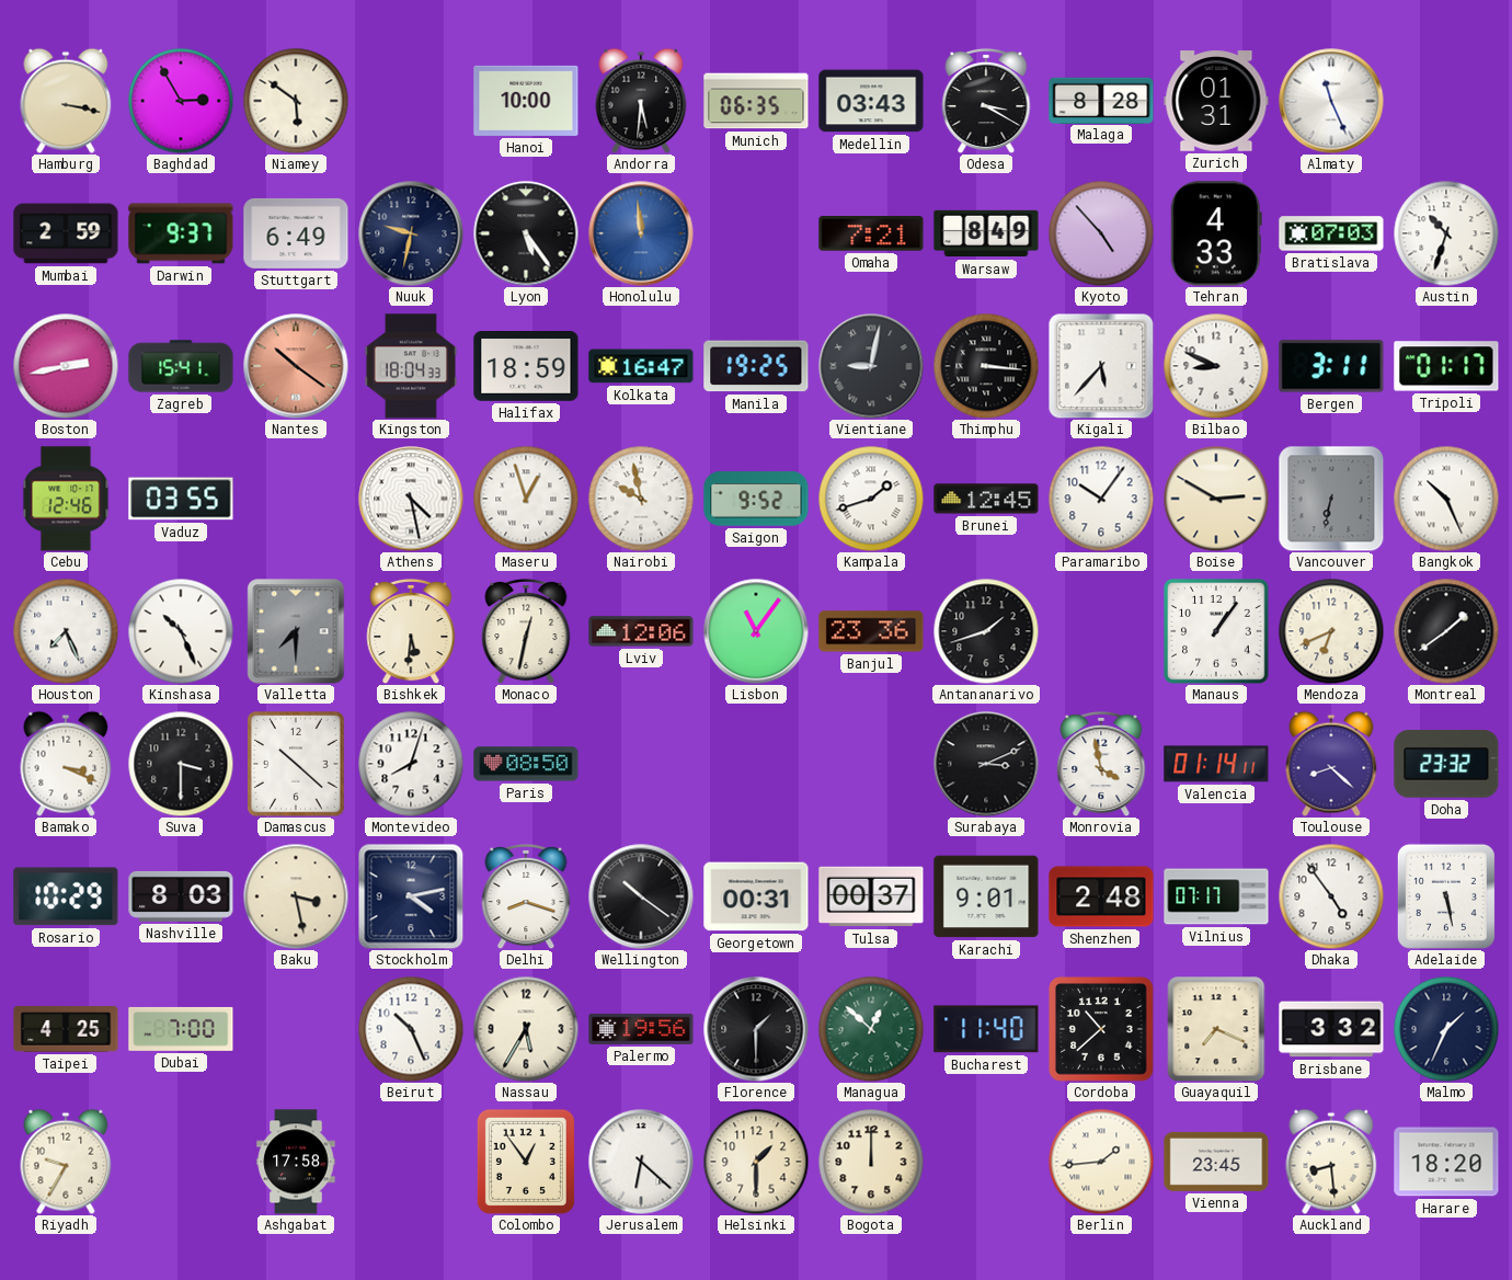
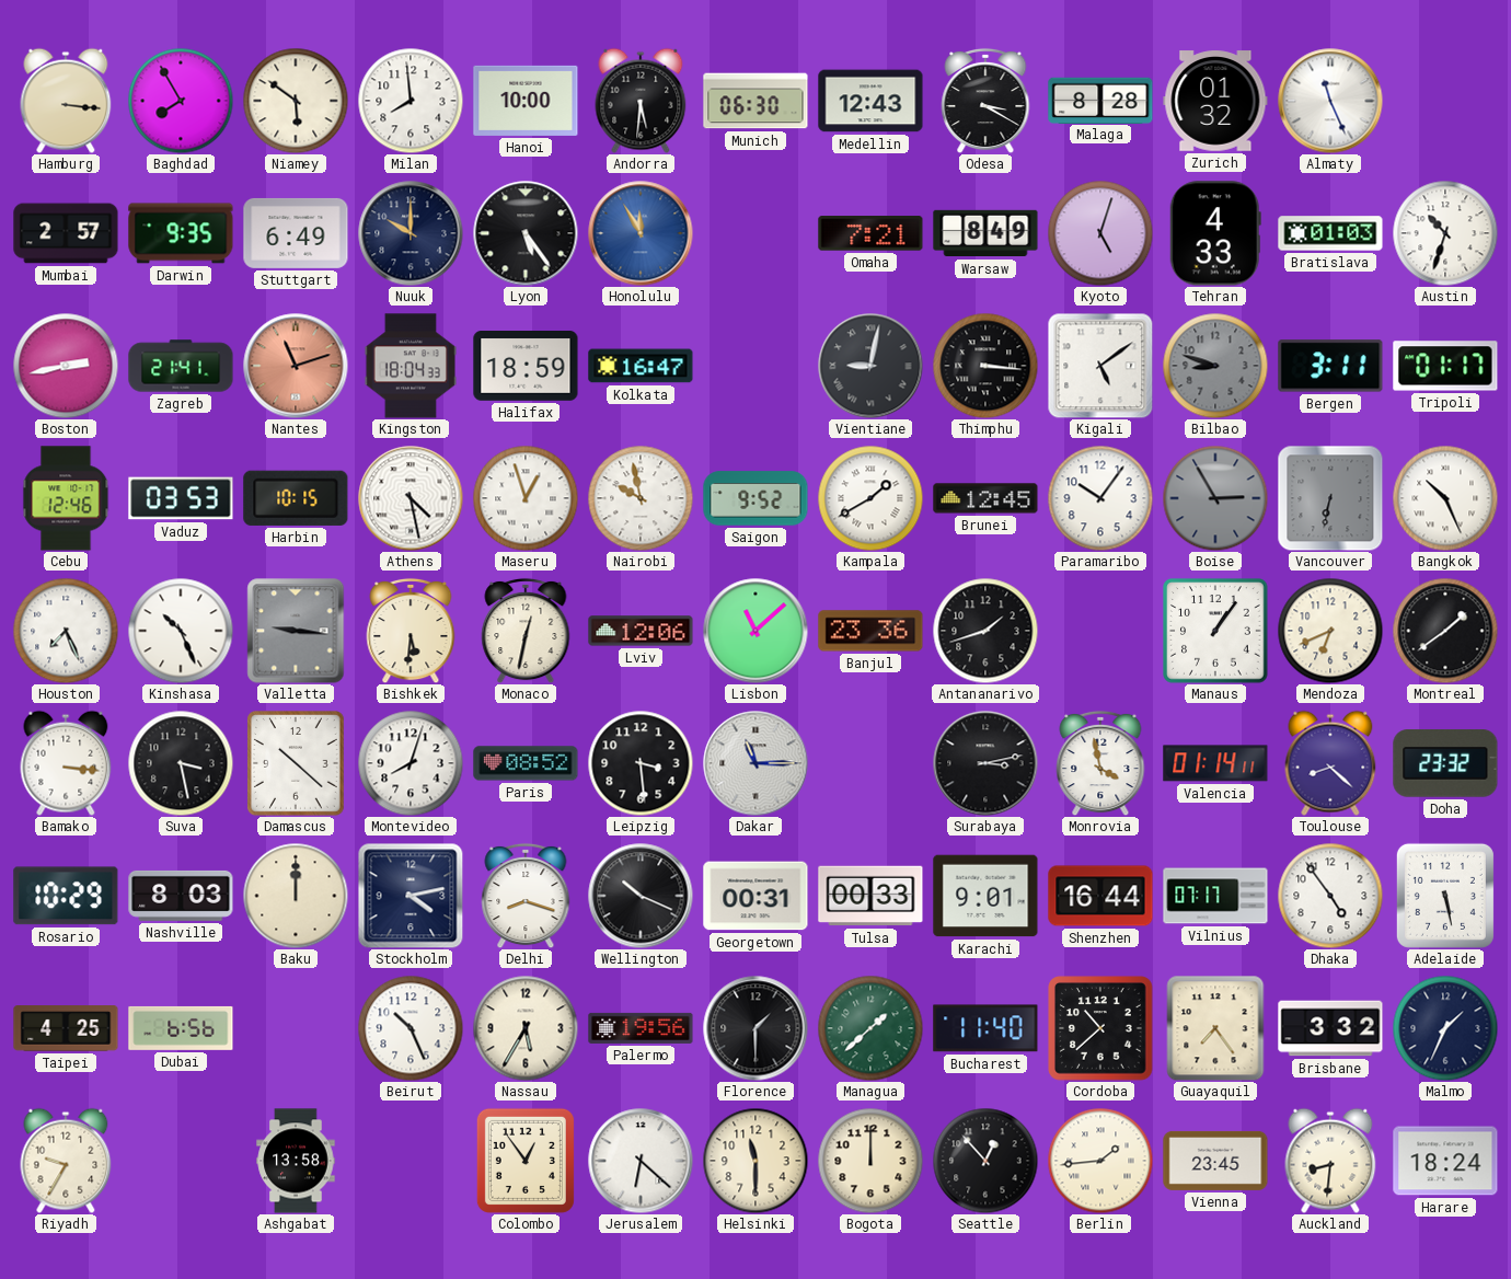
Hamburg: 3:17 -> 3:16
Baghdad: 2:55 -> 7:55
Milan: none -> 7:59
Munich: 06:35 -> 06:30
Medellin: 03:43 -> 12:43
Zurich: 01:31 -> 01:32
Mumbai: 2:59 -> 2:57
Darwin: 9:37 -> 9:35
Nuuk: 9:32 -> 10:00
Honolulu: 11:59 -> 11:55
Kyoto: 4:53 -> 5:03
Bratislava: 07:03 -> 01:03
Zagreb: 15:41 -> 21:41
Nantes: 10:21 -> 11:12
Manila: 19:25 -> none
Kigali: 5:37 -> 5:09
Bilbao: 8:49 -> 8:48
Bilbao dial: white -> grey
Vaduz: 03:55 -> 03:53
Harbin: none -> 10:15
Kampala: 1:42 -> 1:40
Boise: 2:50 -> 2:55
Boise dial: cream -> grey
Valletta: 7:30 -> 9:16
Lisbon: 11:06 -> 11:08
Bamako: 3:19 -> 3:16
Suva: 3:30 -> 3:28
Paris: 08:50 -> 08:52
Leipzig: none -> 3:29
Dakar: none -> 11:15
Surabaya: 3:11 -> 3:13
Baku: 3:28 -> 12:00
Wellington: 10:21 -> 10:19
Tulsa: 00:37 -> 00:33
Shenzhen: 2:48 -> 16:44
Dubai: 7:00 -> 6:56
Managua: 12:52 -> 1:38
Guayaquil: 7:19 -> 7:24
Ashgabat: 17:58 -> 13:58
Helsinki: 1:30 -> 11:30
Seattle: none -> 12:53
Auckland: 8:29 -> 8:31
Harare: 18:20 -> 18:24
